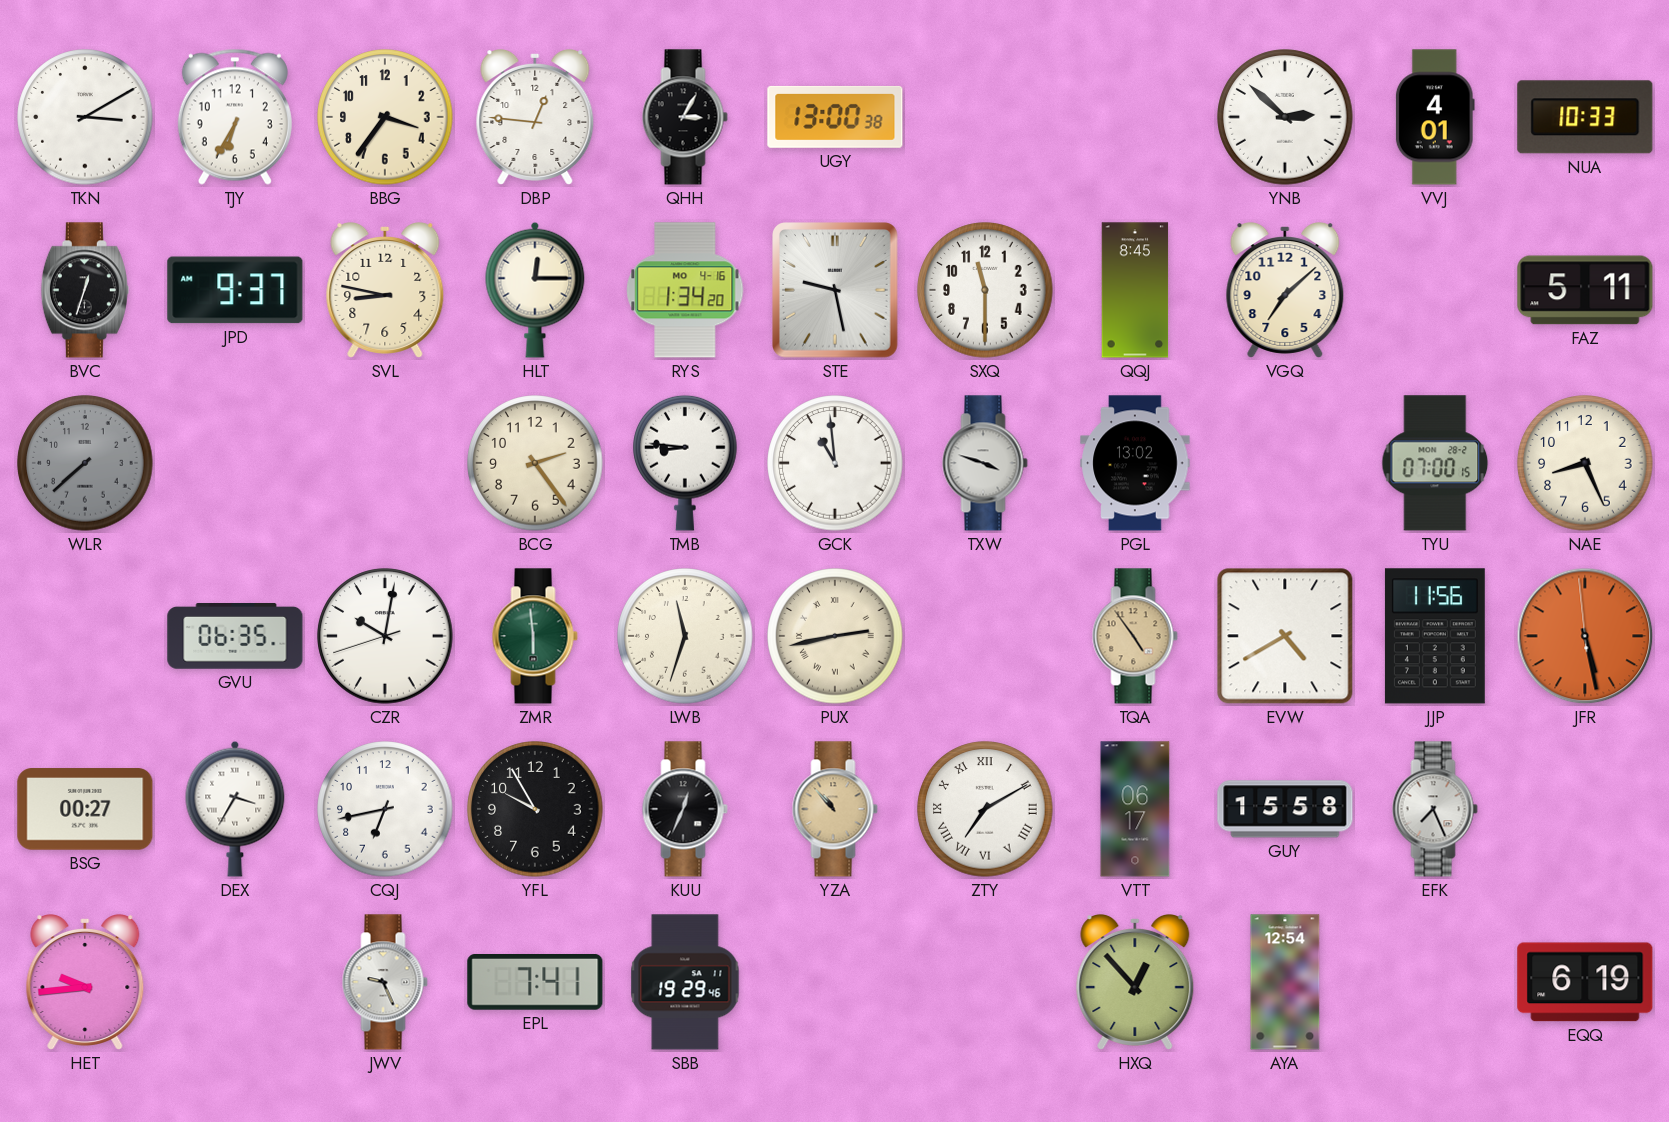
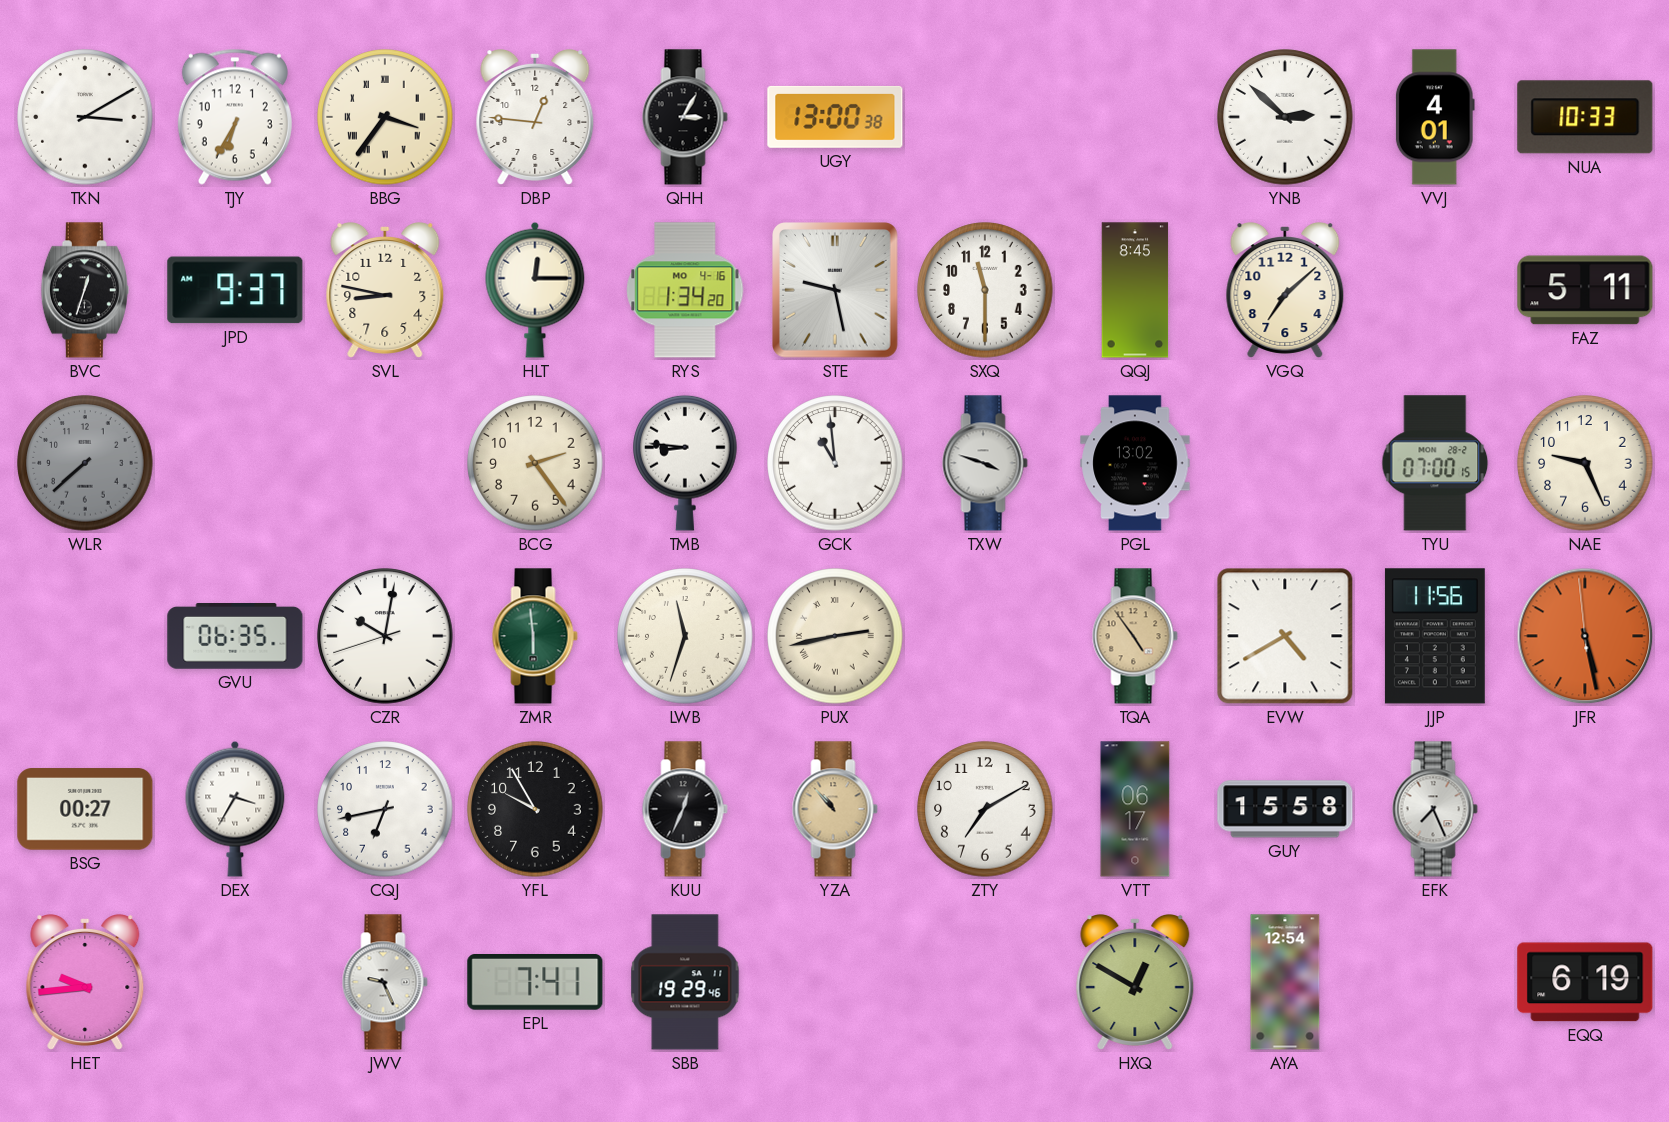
BBG numerals: Arabic -> Roman
NAE: 8:26 -> 9:26
ZTY numerals: Roman -> Arabic
HXQ: 12:53 -> 12:50
